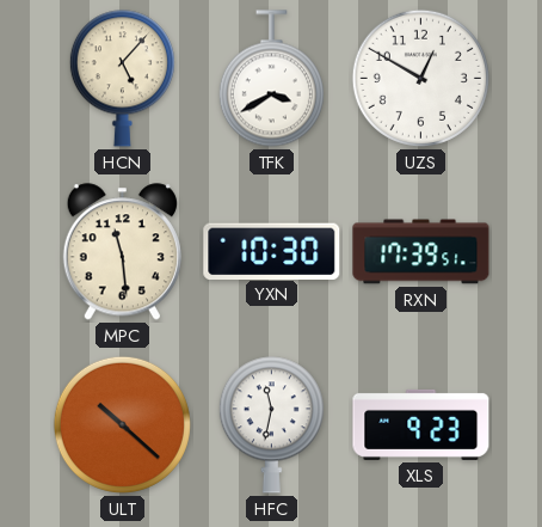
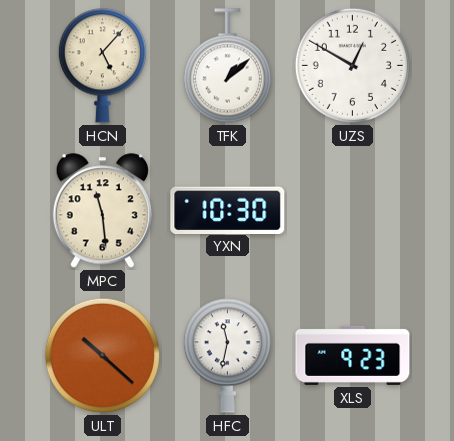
TFK: 3:40 -> 1:08
RXN: 17:39 -> none
